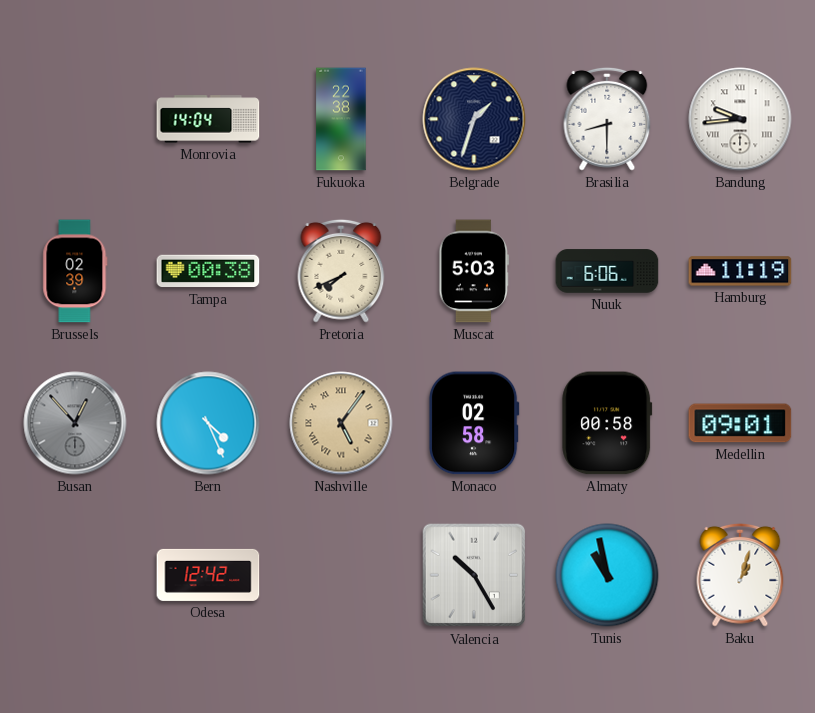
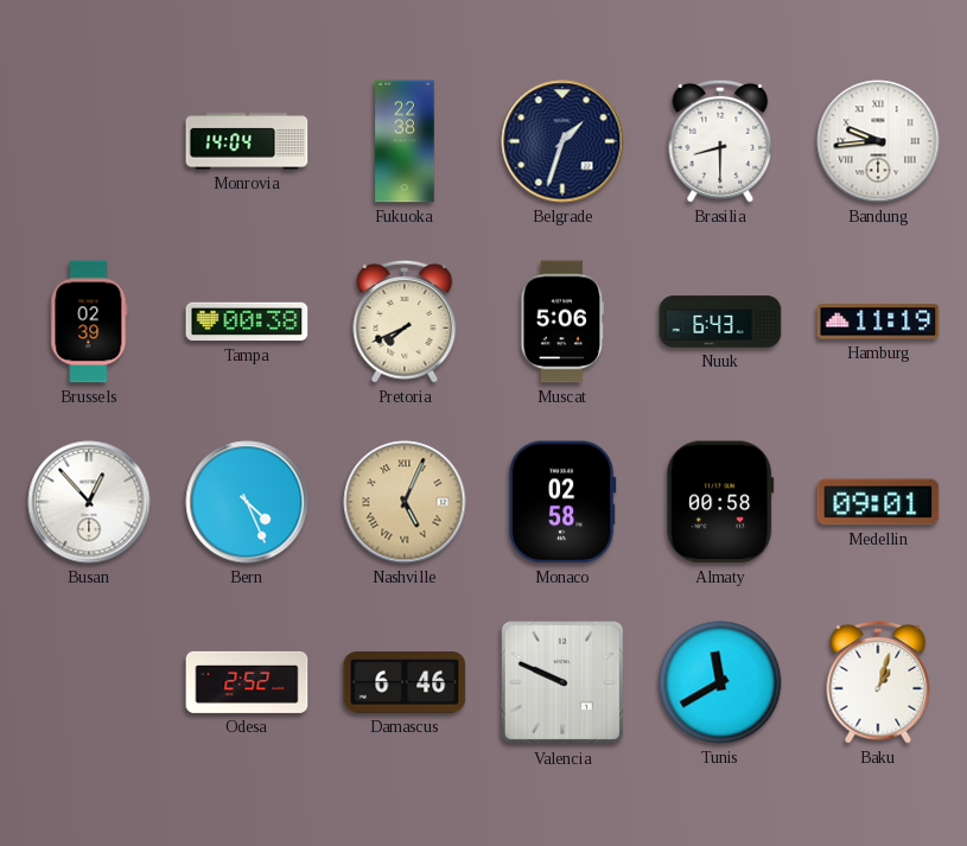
Muscat: 5:03 -> 5:06
Nuuk: 6:06 -> 6:43
Busan dial: grey -> white
Nashville: 5:06 -> 5:04
Odesa: 12:42 -> 2:52
Damascus: none -> 6:46
Valencia: 10:25 -> 9:49
Tunis: 10:58 -> 11:40
